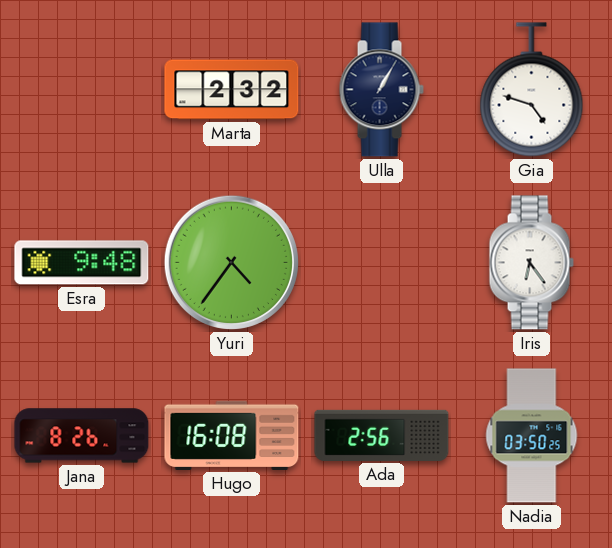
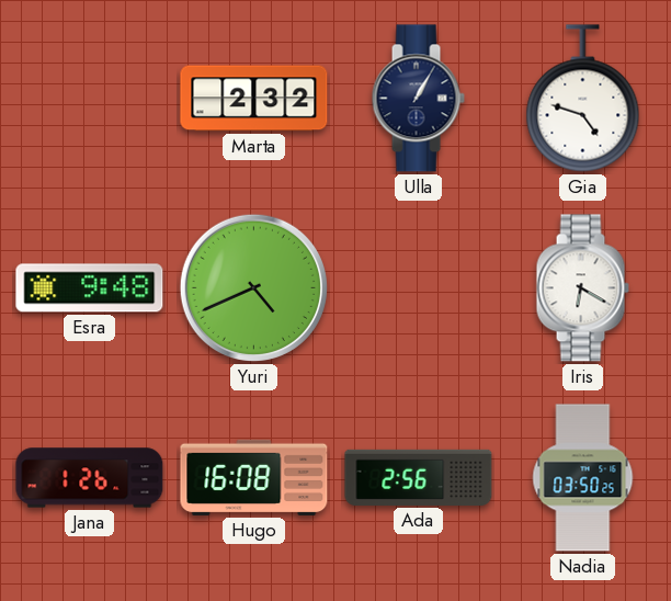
Yuri: 4:36 -> 4:41
Iris: 6:24 -> 6:20
Jana: 8:26 -> 1:26
